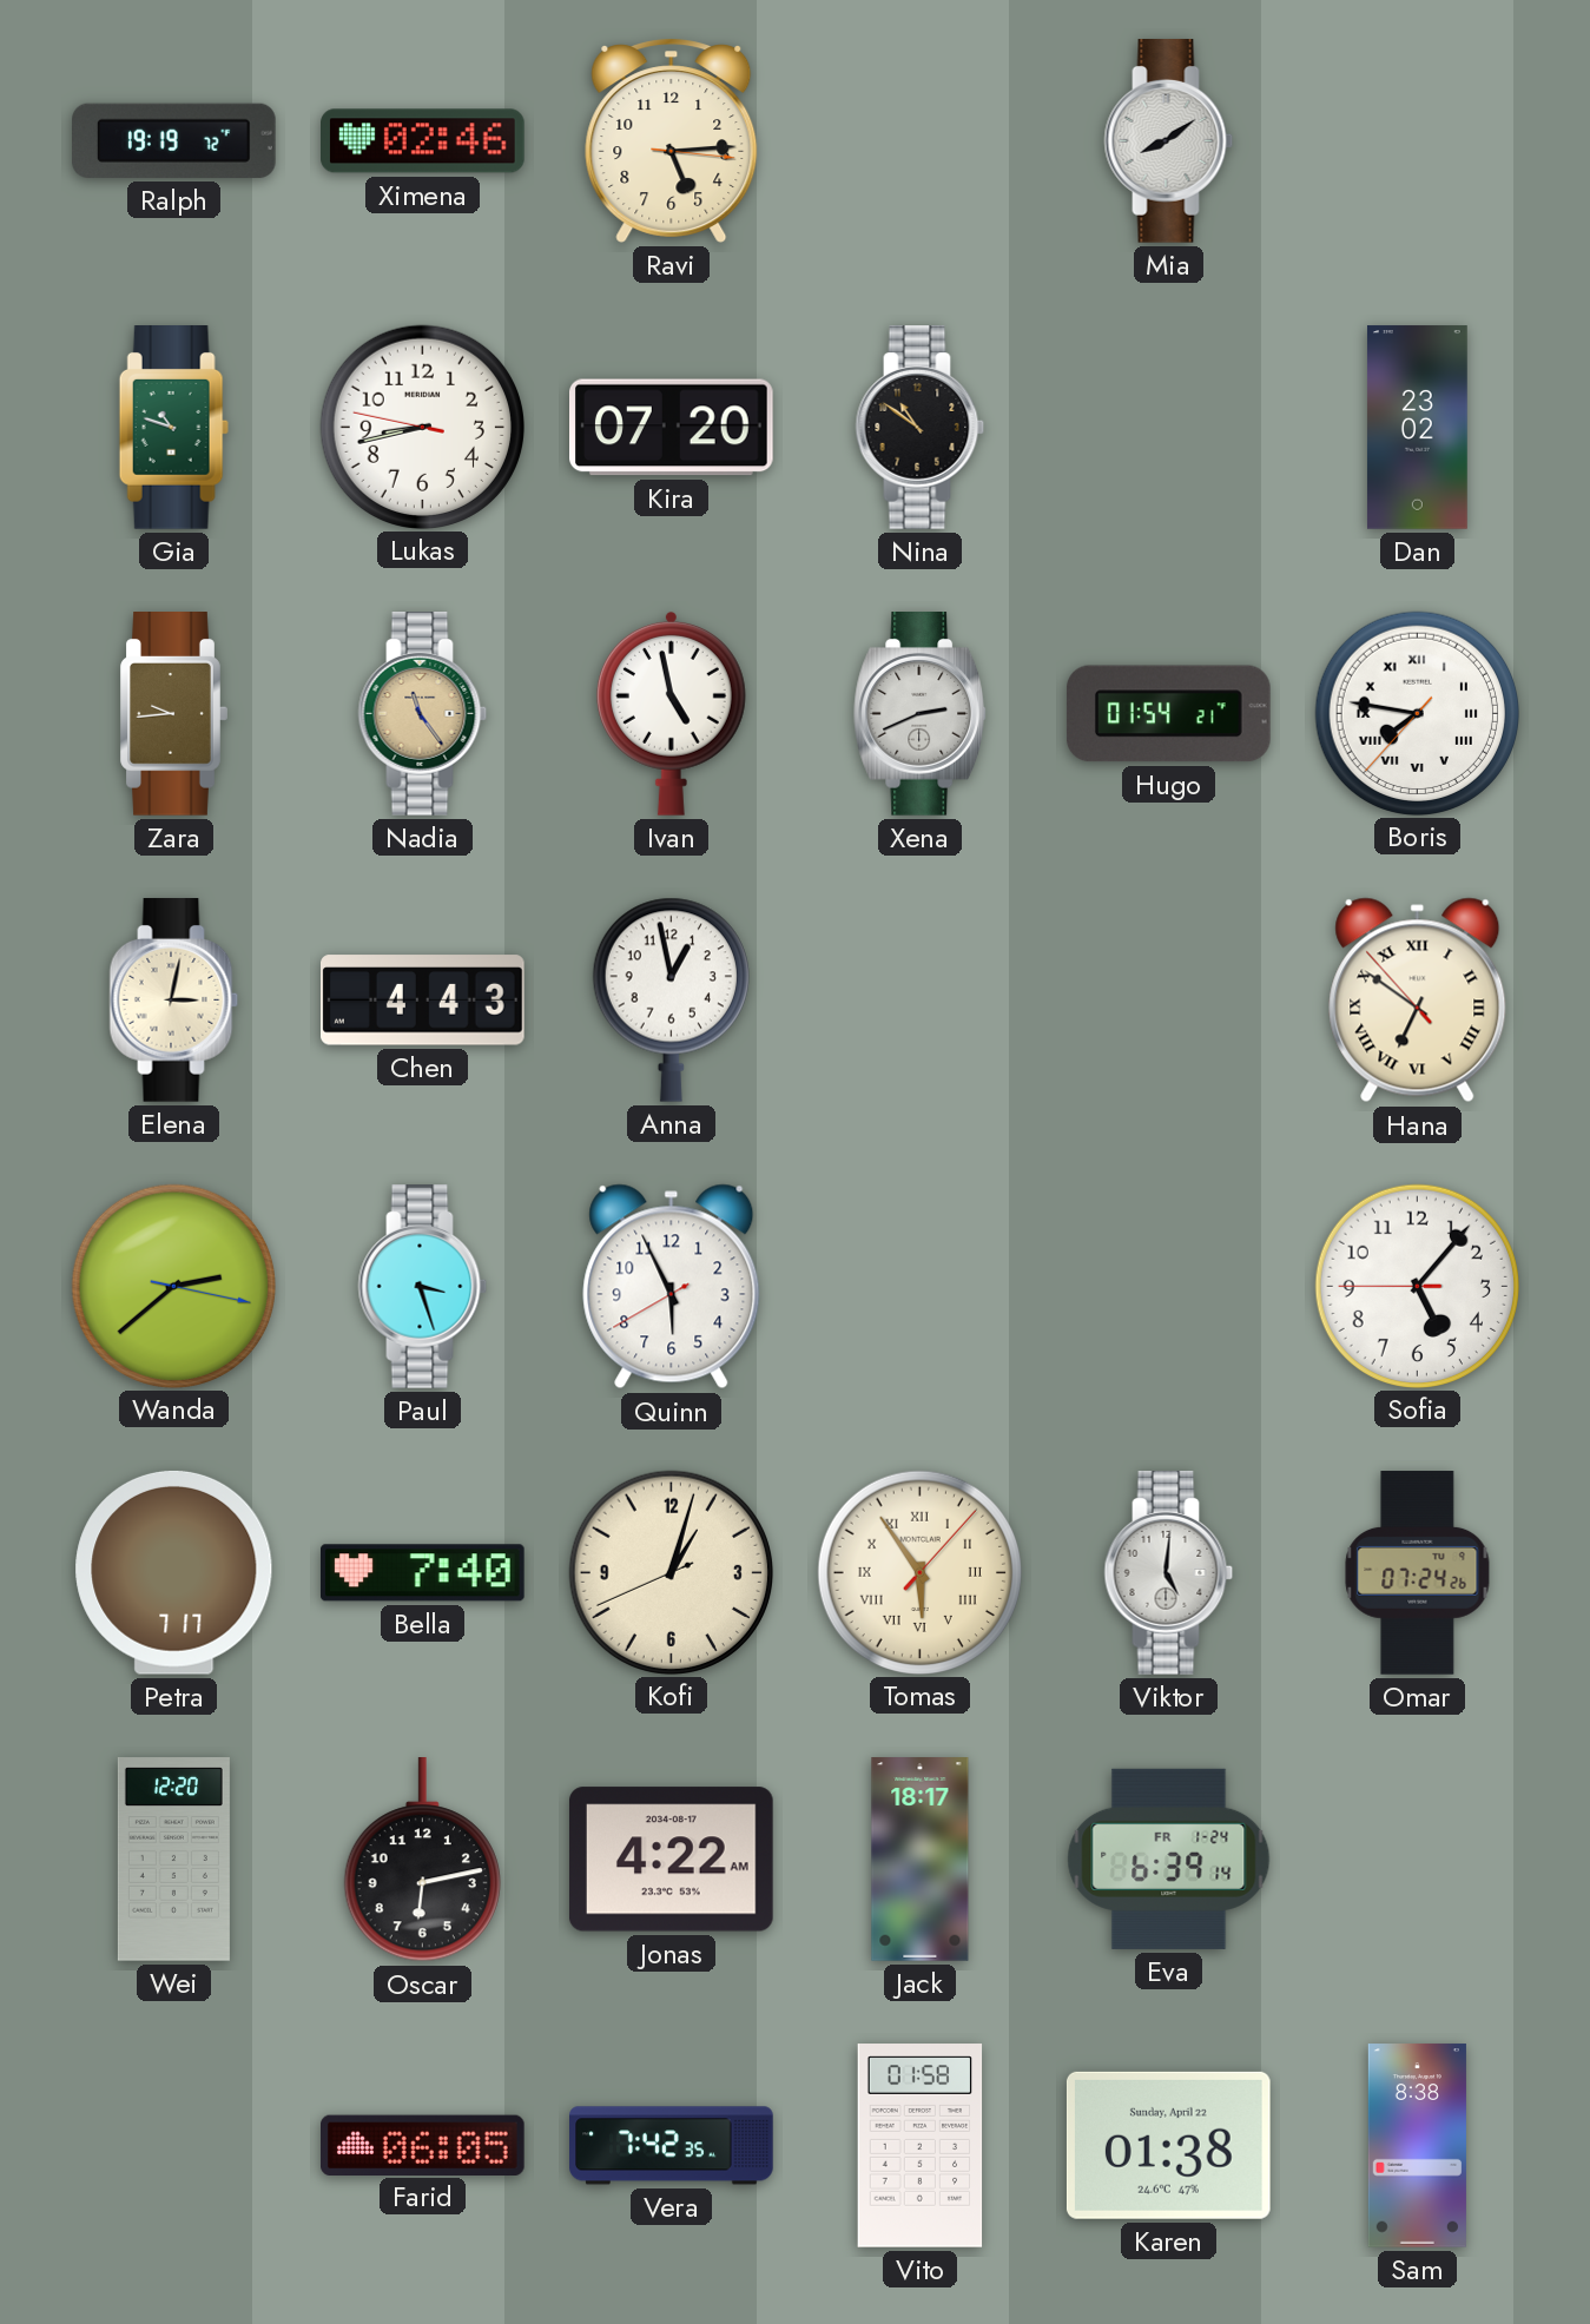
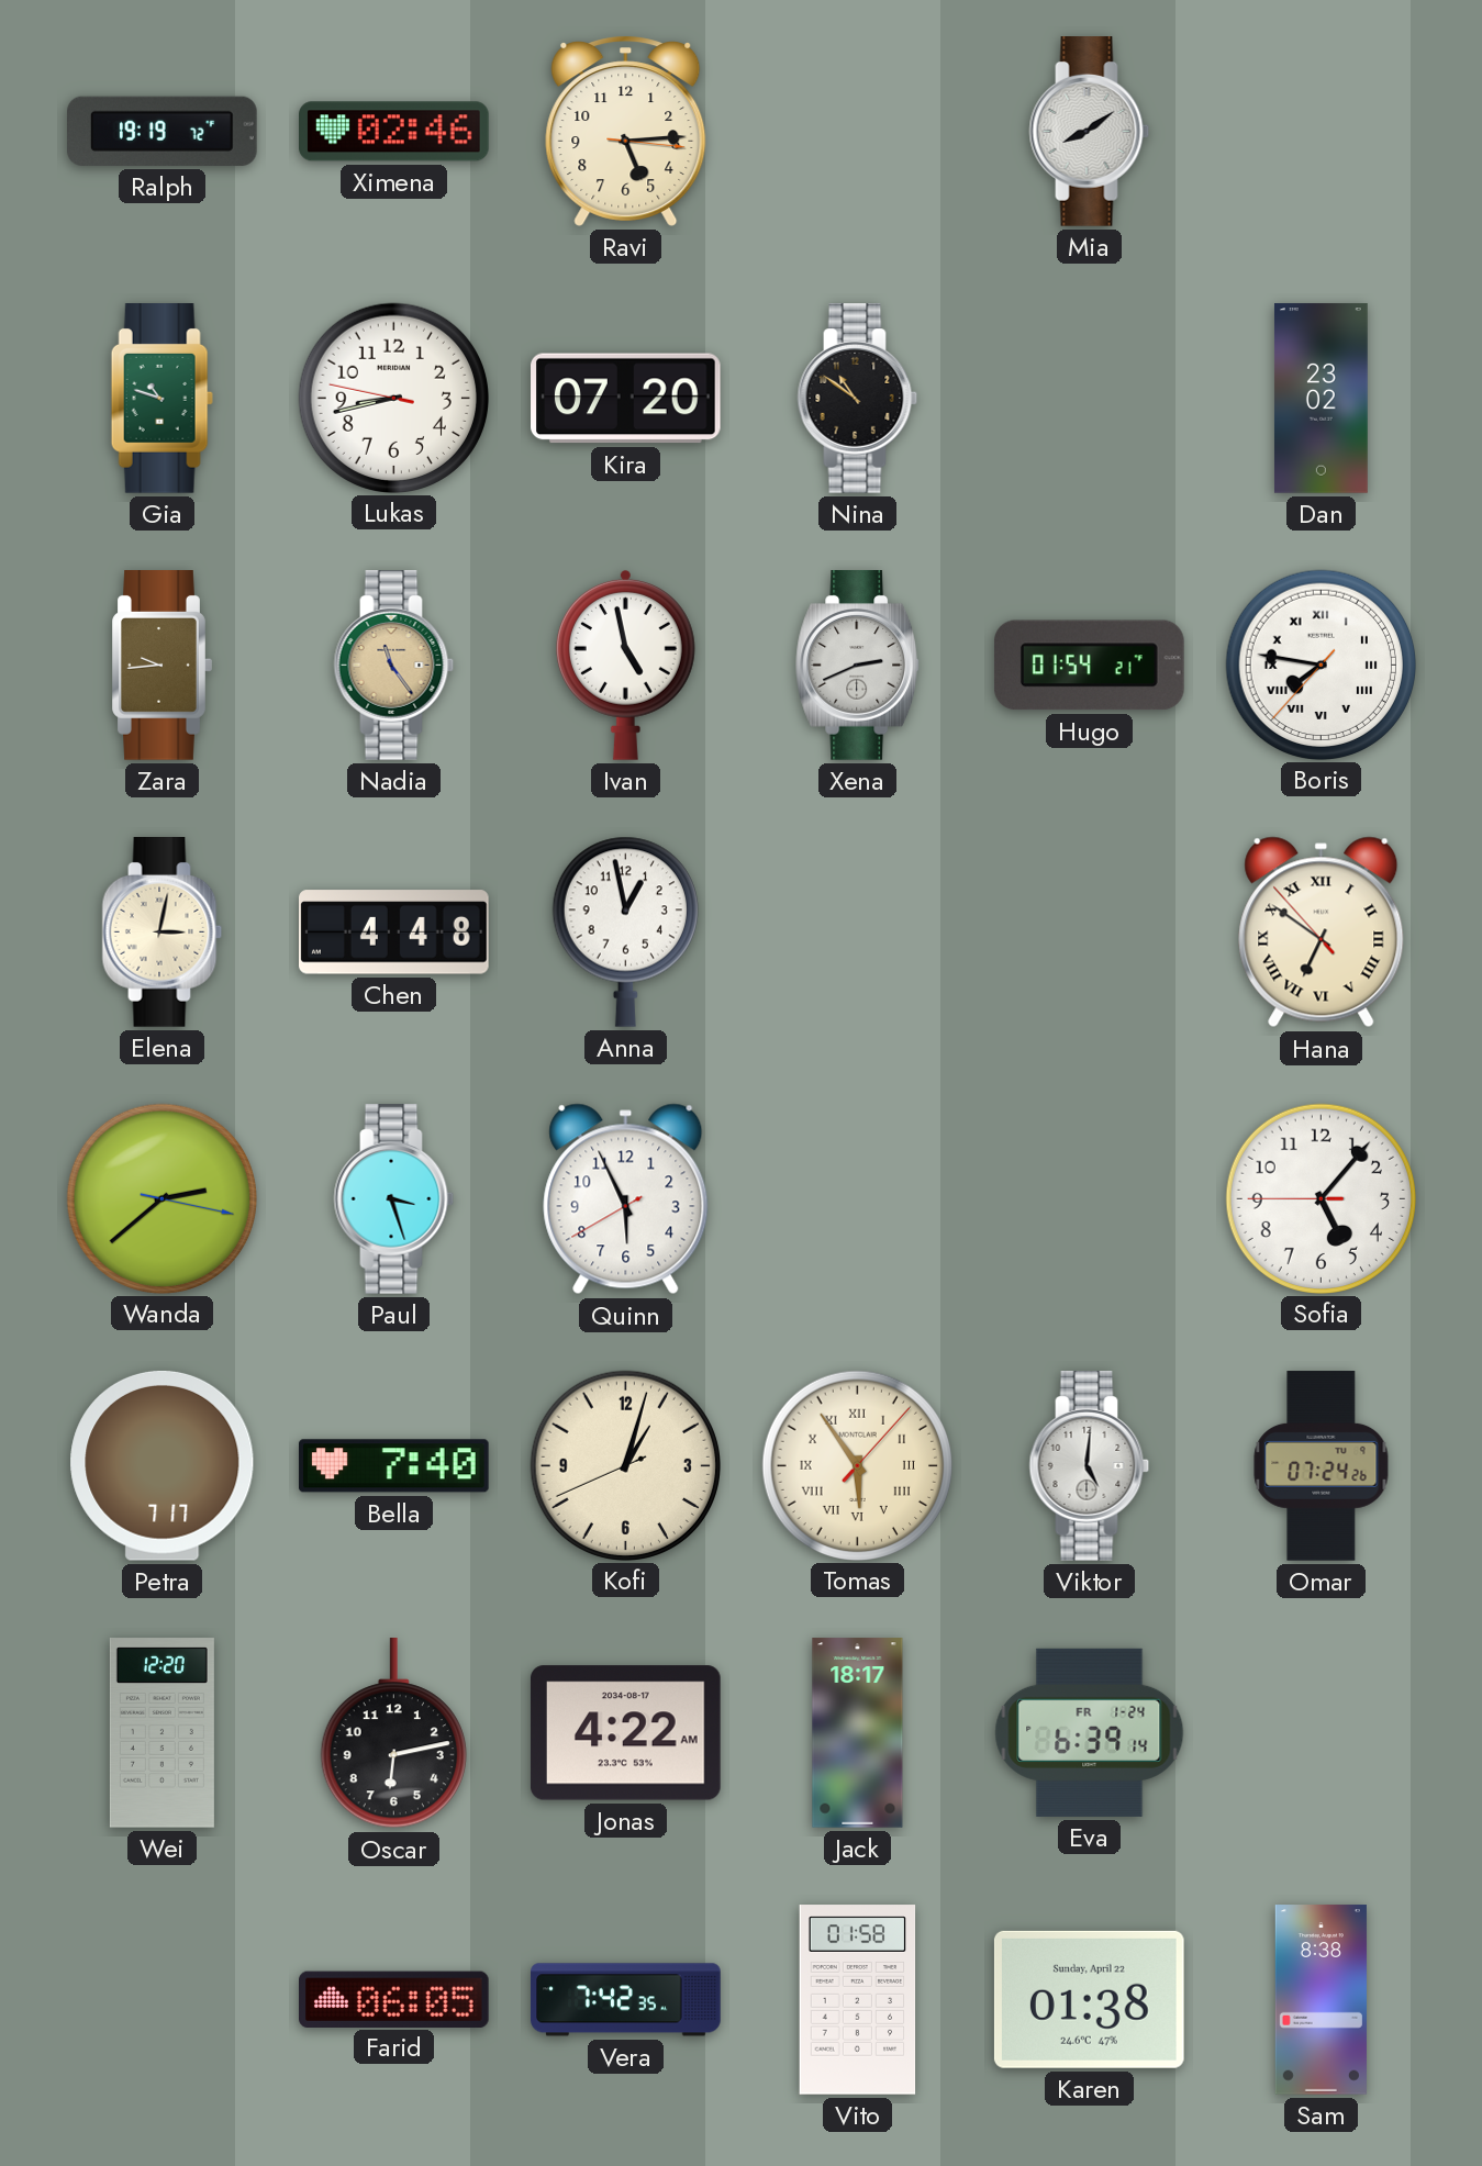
Chen: 4:43 -> 4:48
